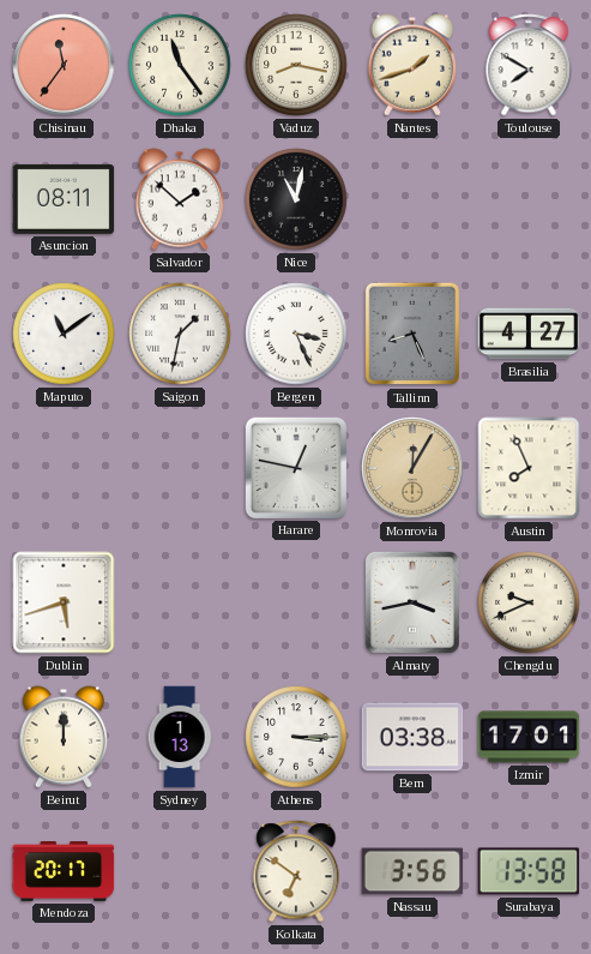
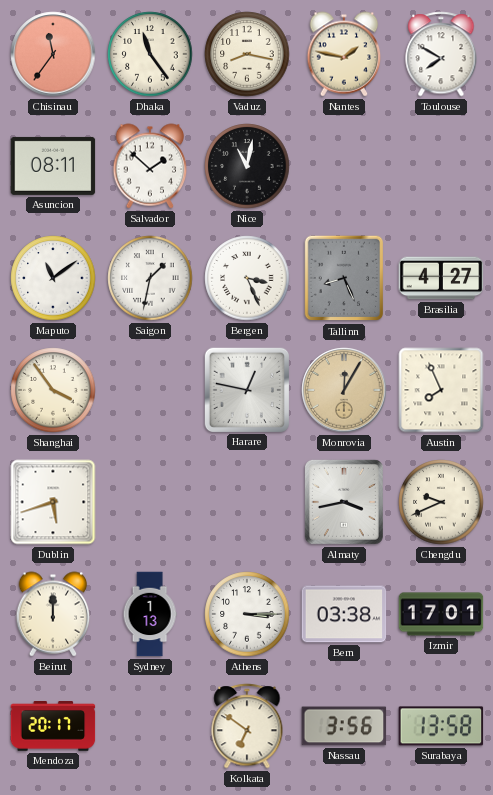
Nantes: 1:42 -> 1:47
Shanghai: none -> 3:54
